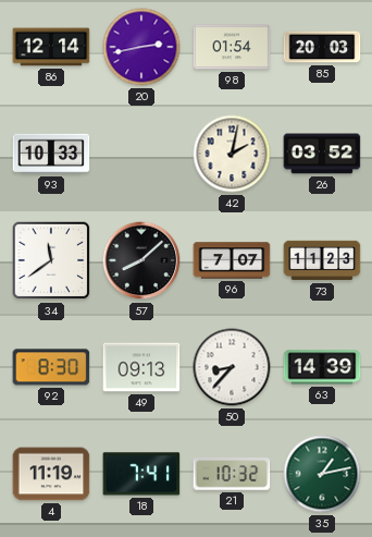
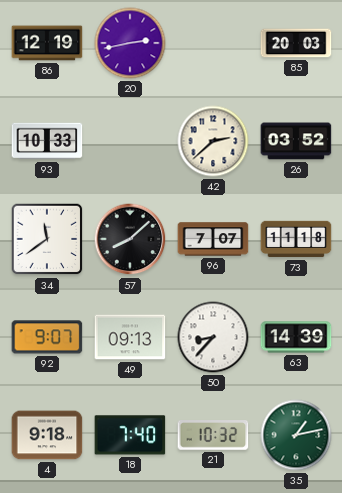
86: 12:14 -> 12:19
98: 01:54 -> none
42: 2:02 -> 2:38
73: 11:23 -> 11:18
92: 8:30 -> 9:07
4: 11:19 -> 9:18
18: 7:41 -> 7:40
